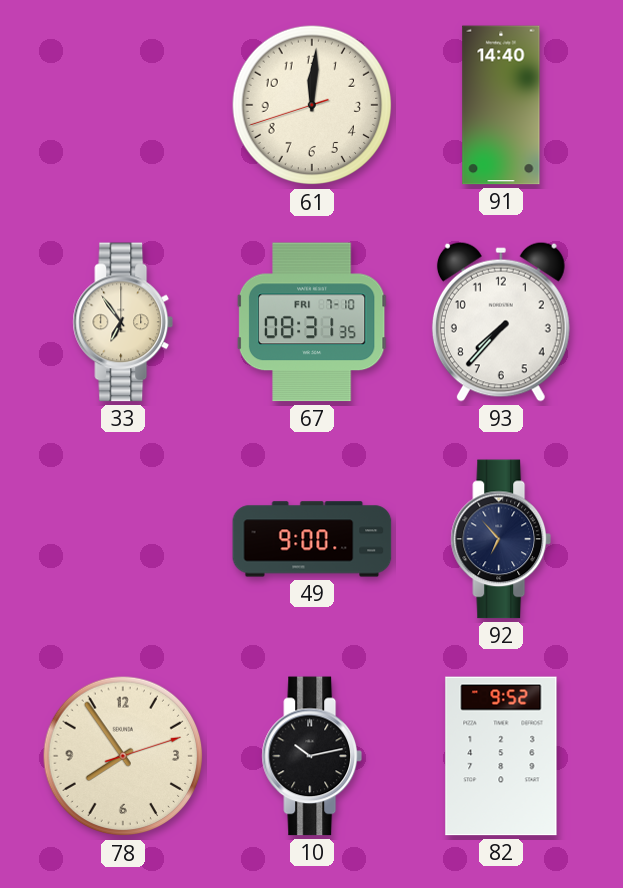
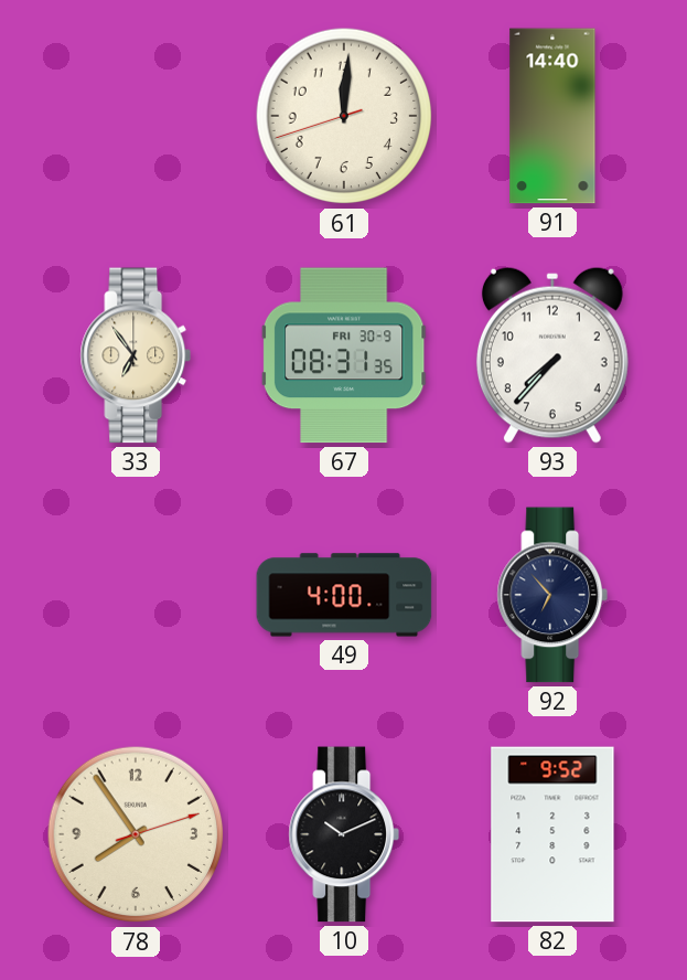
67 date: FRI 7-10 -> FRI 30-9
49: 9:00 -> 4:00
10: 10:13 -> 10:11
